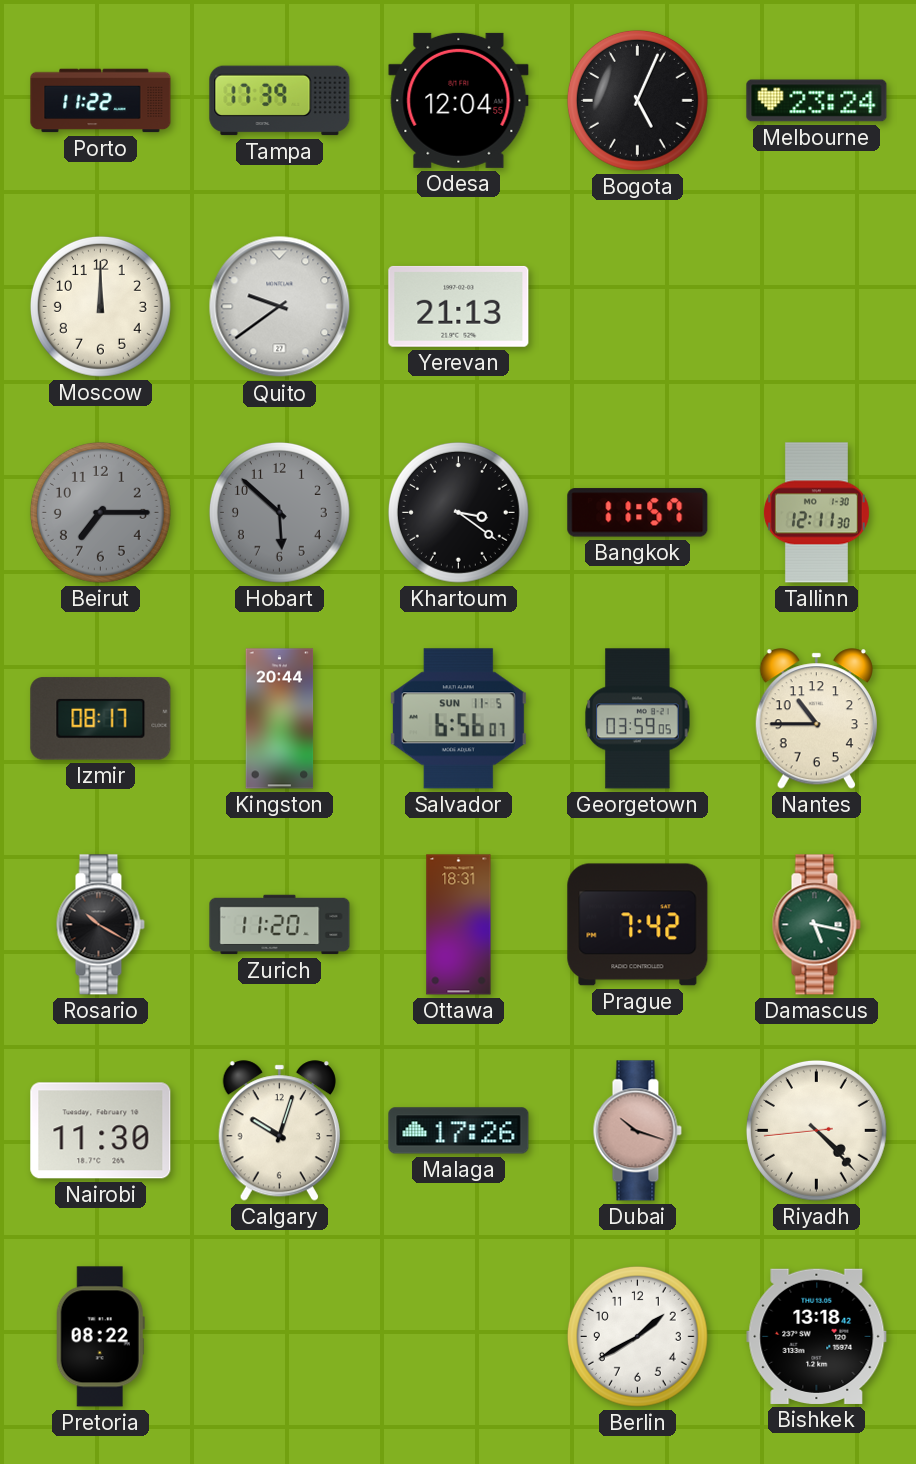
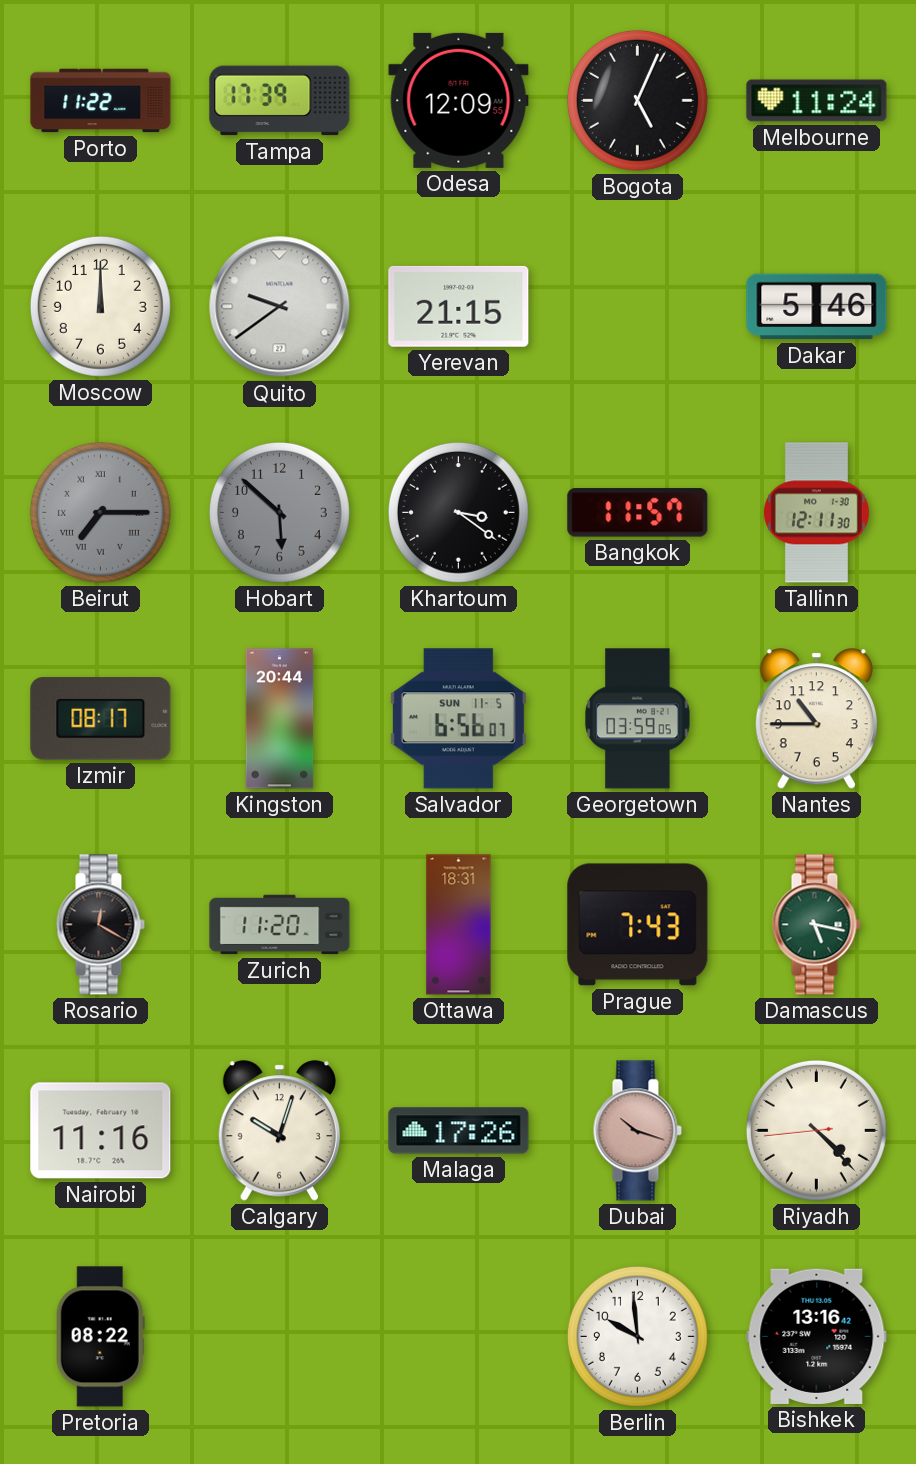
Odesa: 12:04 -> 12:09
Melbourne: 23:24 -> 11:24
Yerevan: 21:13 -> 21:15
Dakar: none -> 5:46
Beirut numerals: Arabic -> Roman
Rosario: 10:20 -> 12:20
Prague: 7:42 -> 7:43
Nairobi: 11:30 -> 11:16
Berlin: 1:40 -> 9:59
Bishkek: 13:18 -> 13:16
